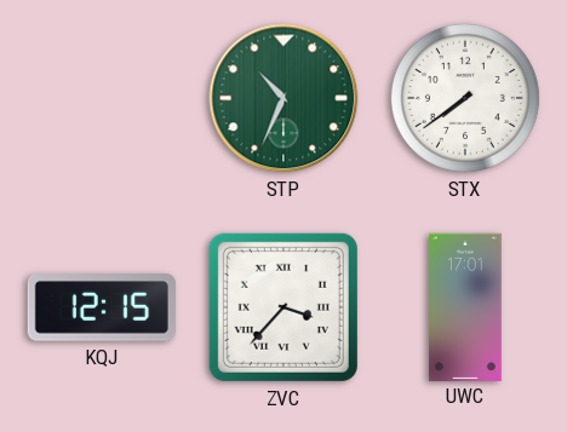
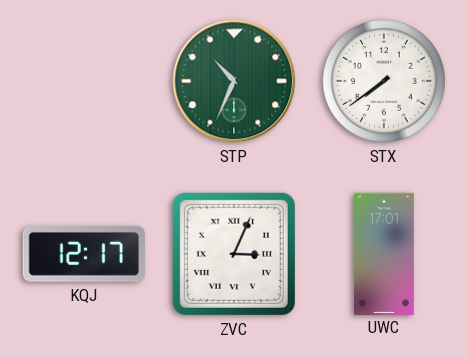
KQJ: 12:15 -> 12:17
ZVC: 3:37 -> 3:04
